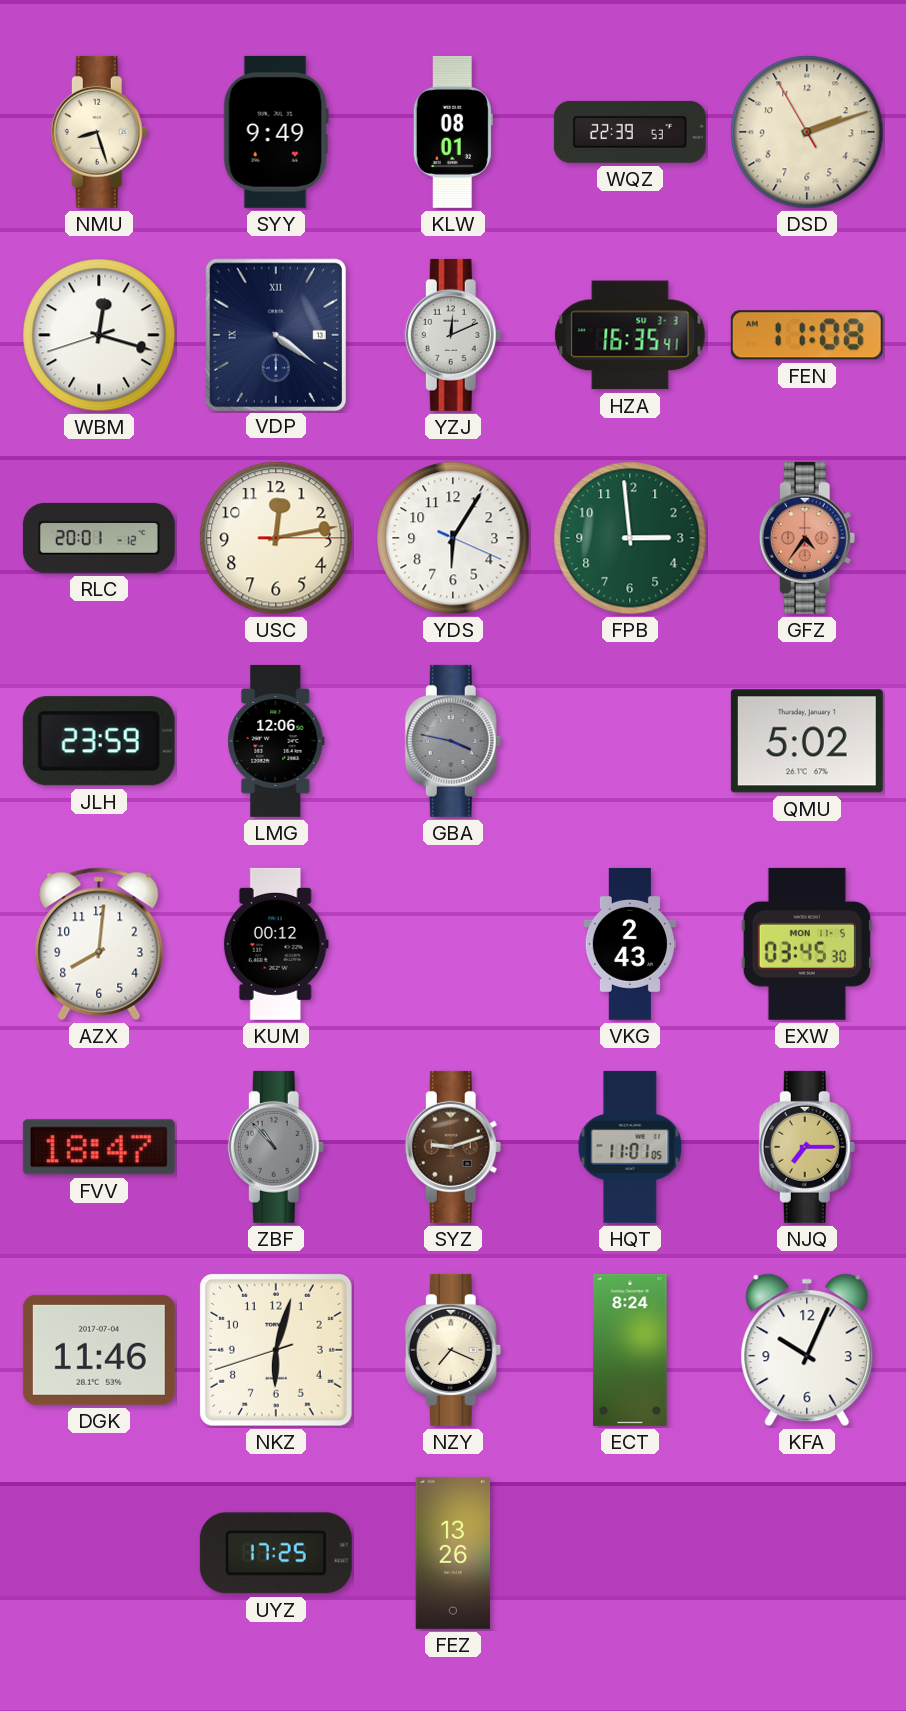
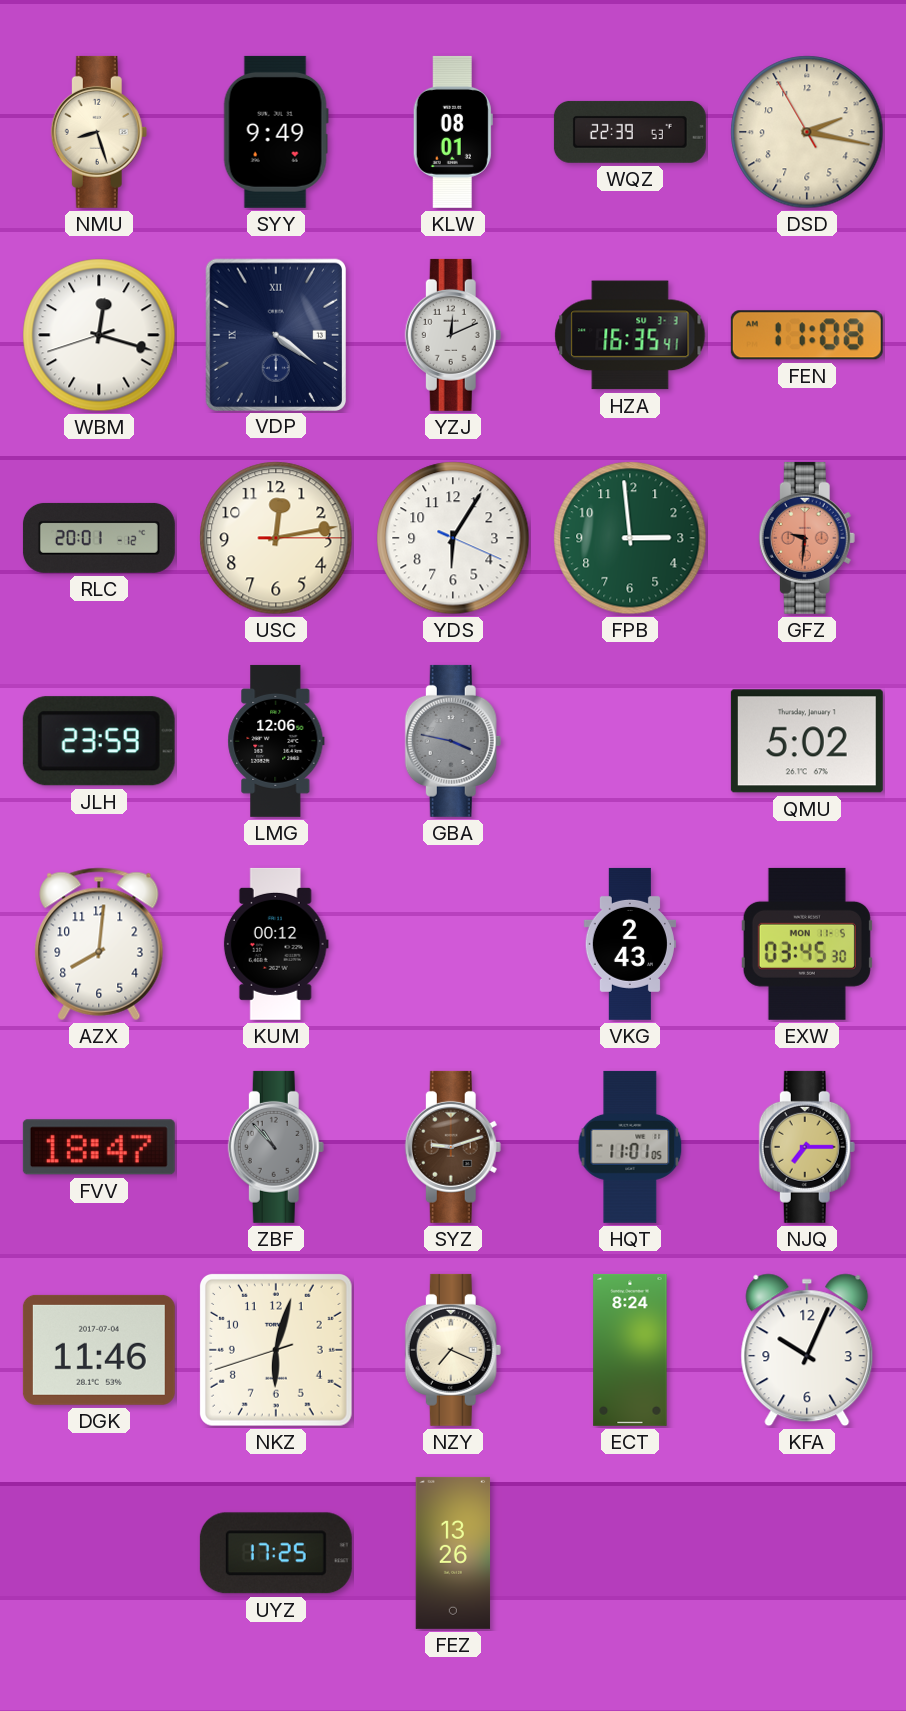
DSD: 2:11 -> 2:16
GFZ: 4:36 -> 9:31
